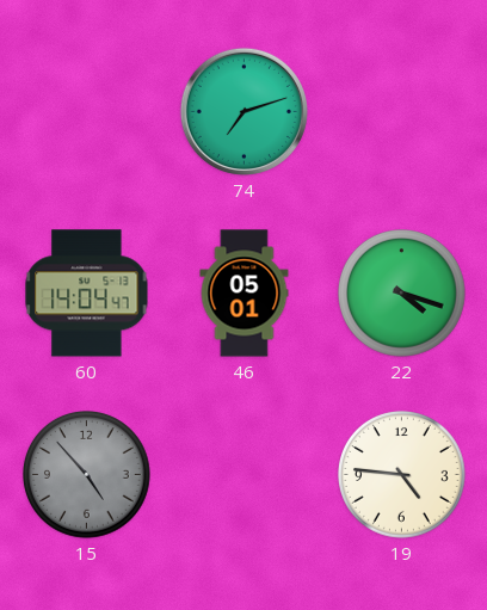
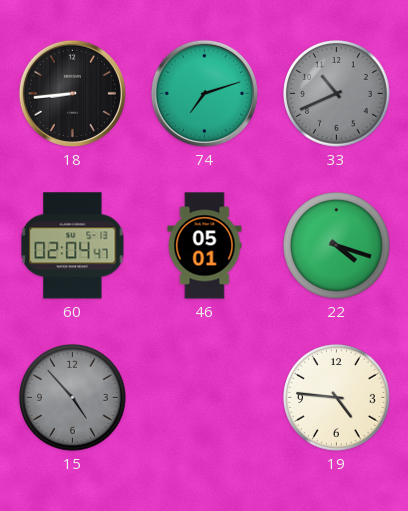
18: none -> 8:44
33: none -> 10:41
60: 14:04 -> 02:04
